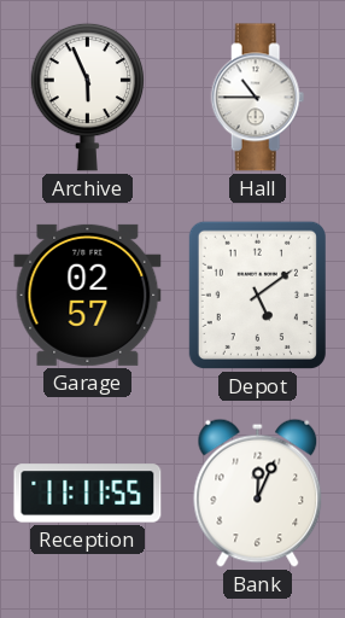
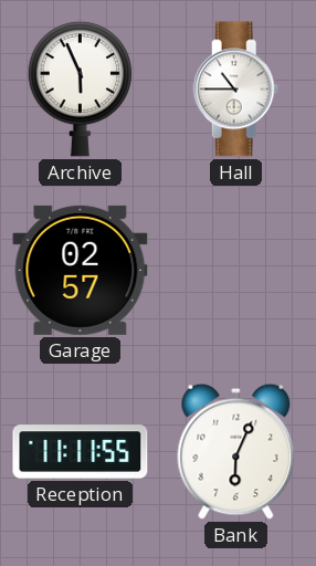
Depot: 5:09 -> none
Bank: 12:04 -> 6:04
